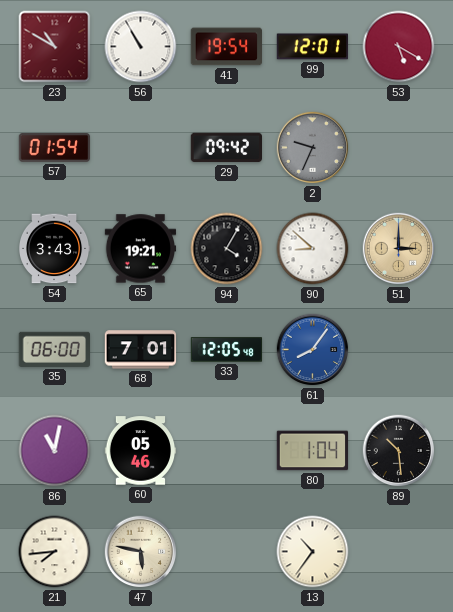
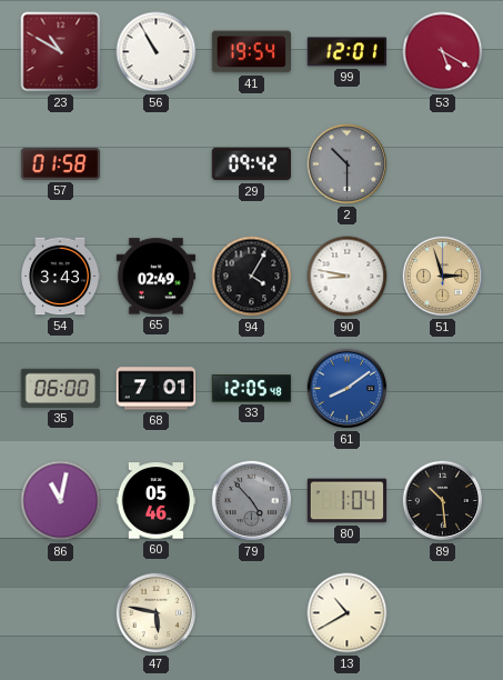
57: 01:54 -> 01:58
2: 9:34 -> 10:30
65: 19:21 -> 02:49
90: 8:52 -> 8:47
51: 3:00 -> 2:57
61: 8:06 -> 8:09
79: none -> 4:53
21: 7:44 -> none
13: 10:36 -> 10:40
